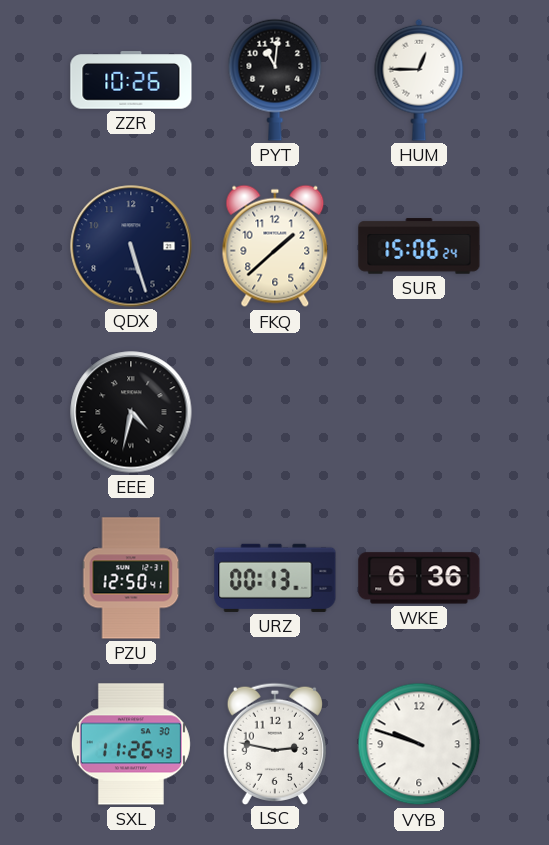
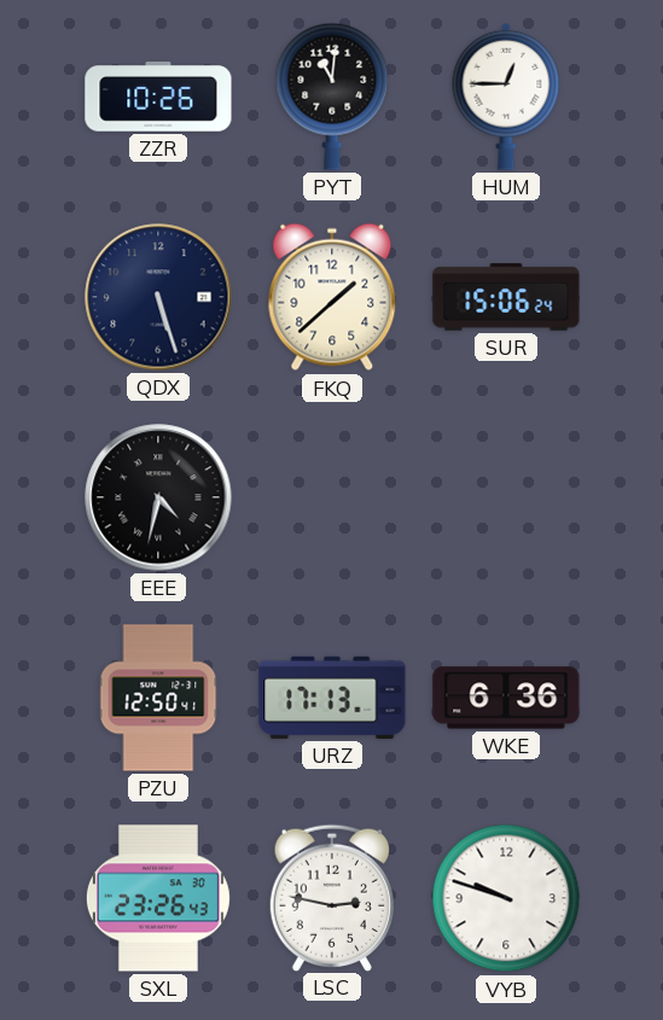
URZ: 00:13 -> 17:13
SXL: 11:26 -> 23:26
